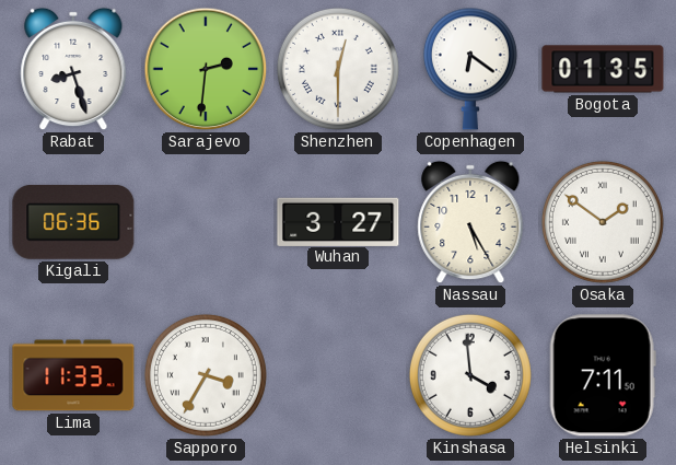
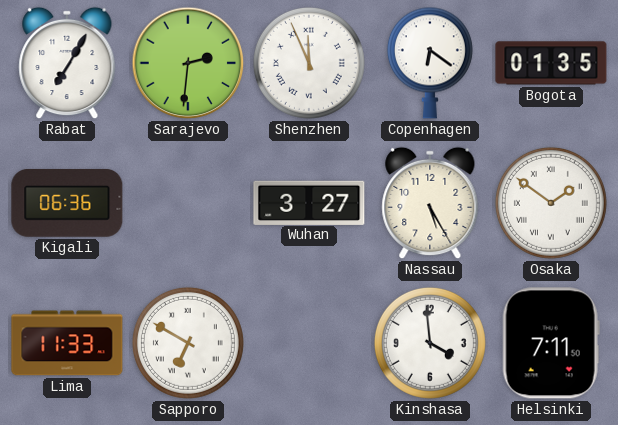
Rabat: 8:27 -> 7:05
Shenzhen: 12:30 -> 11:56
Sapporo: 3:35 -> 6:50
